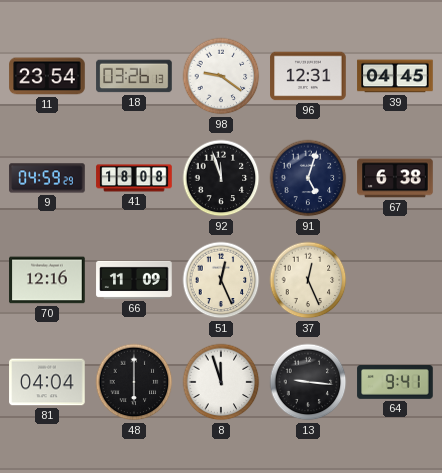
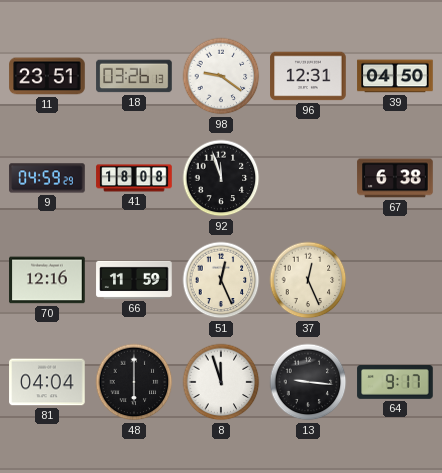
11: 23:54 -> 23:51
39: 04:45 -> 04:50
91: 5:03 -> none
66: 11:09 -> 11:59
64: 9:41 -> 9:17
